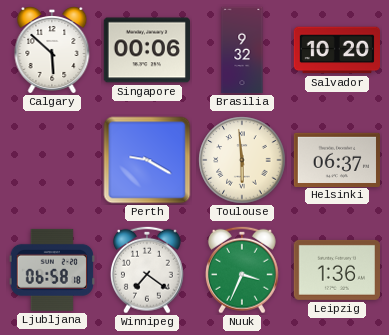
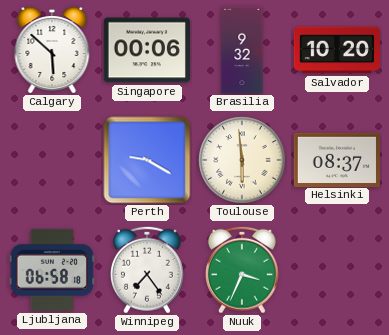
Helsinki: 06:37 -> 08:37
Winnipeg: 7:21 -> 7:24
Leipzig: 1:36 -> none
